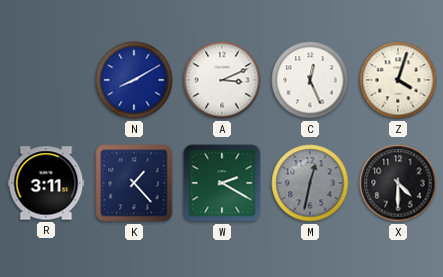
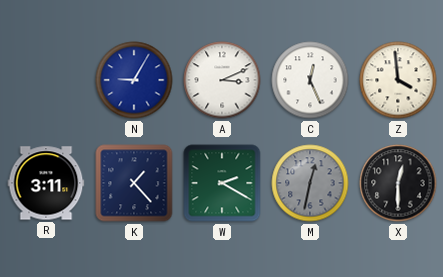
N: 8:10 -> 9:05
Z: 4:03 -> 3:59
X: 4:30 -> 12:30
